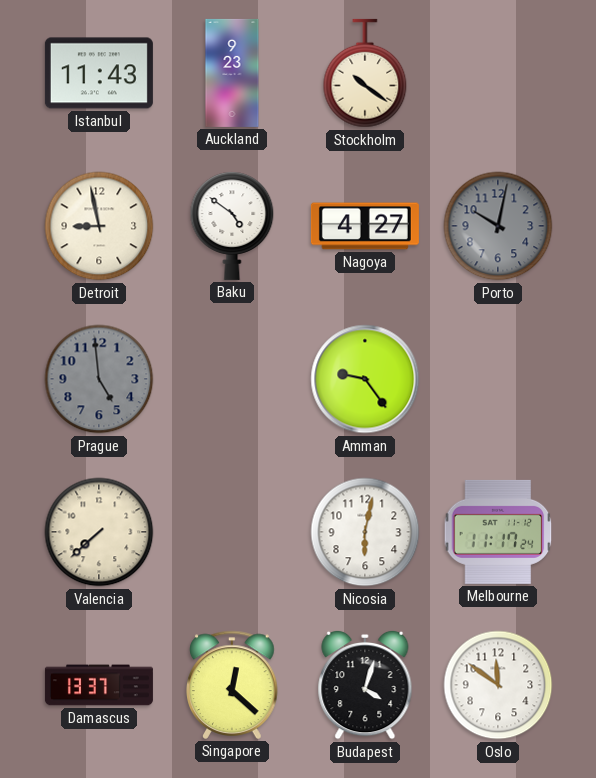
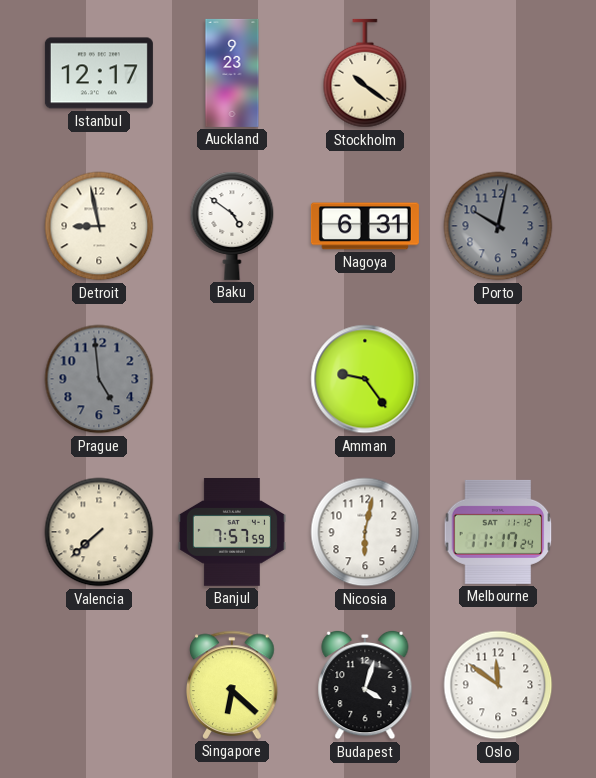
Istanbul: 11:43 -> 12:17
Nagoya: 4:27 -> 6:31
Banjul: none -> 7:57
Damascus: 13:37 -> none
Singapore: 12:22 -> 6:22
